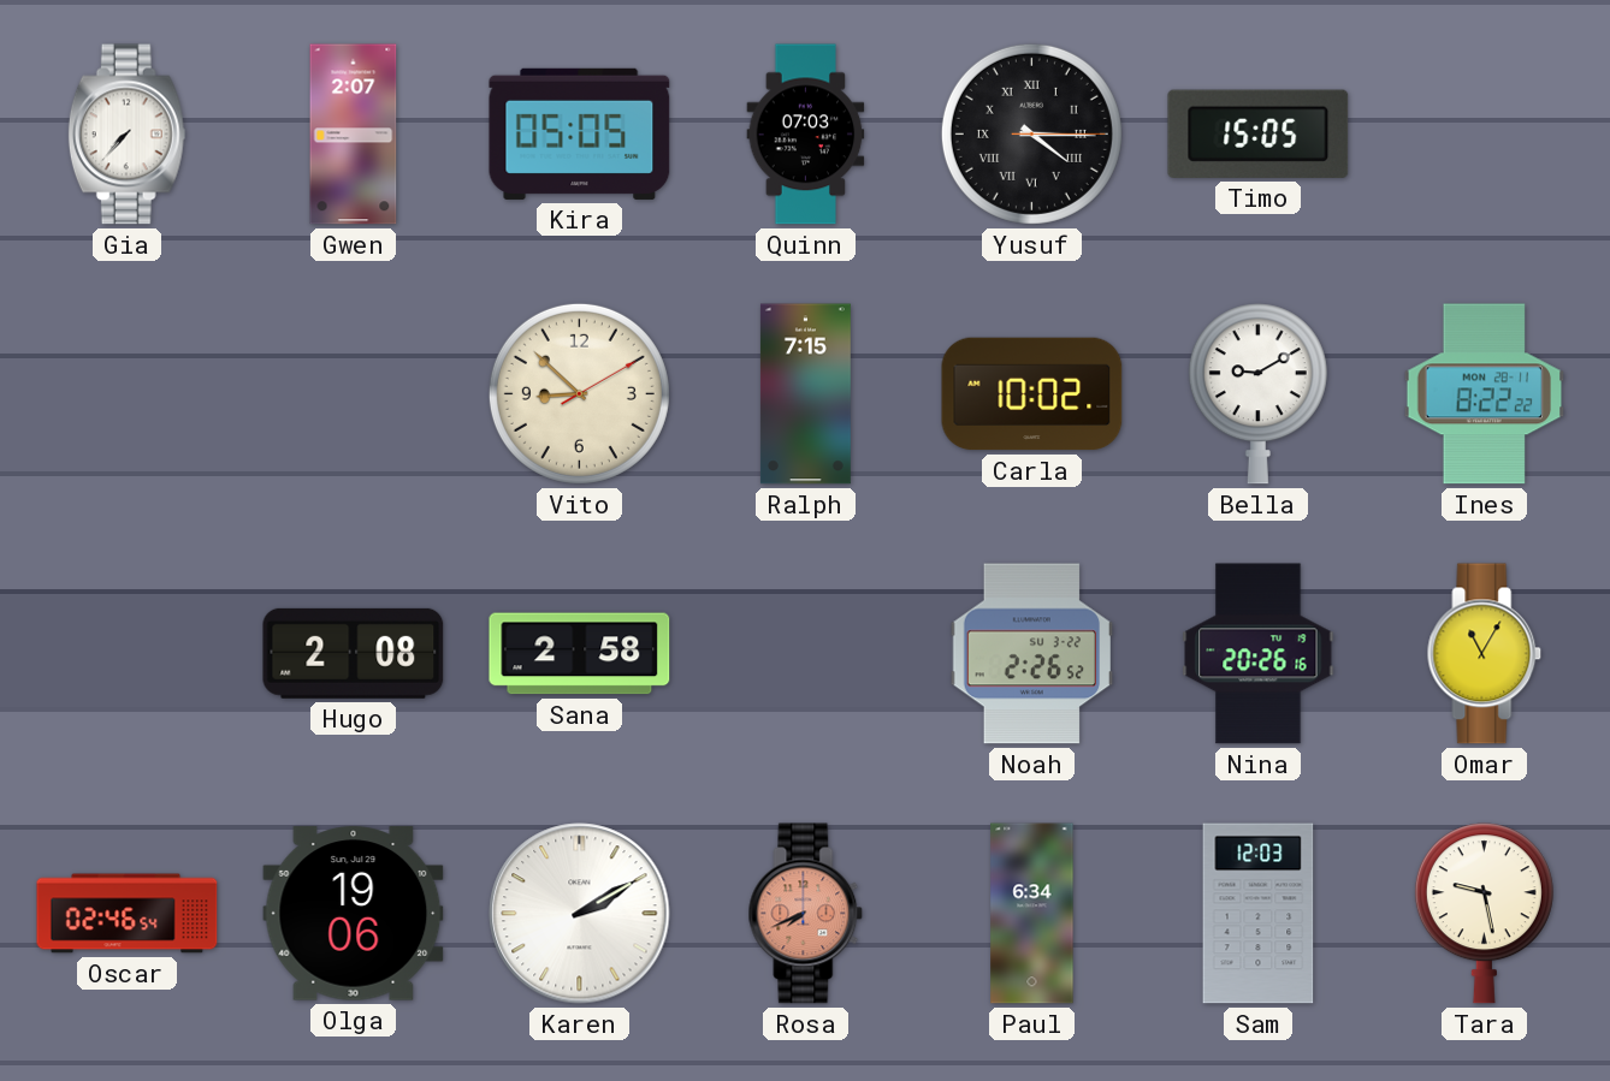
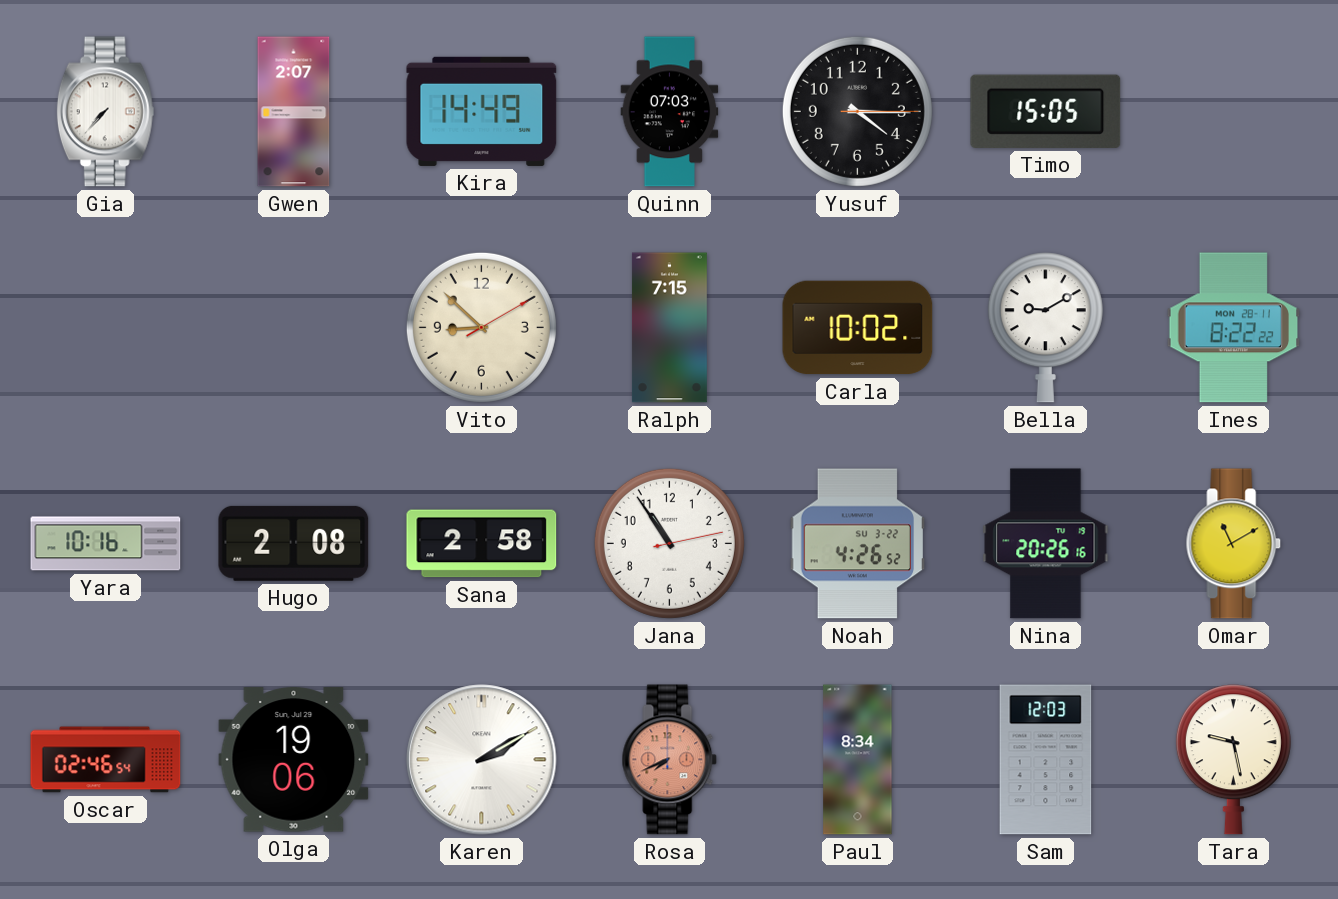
Kira: 05:05 -> 14:49
Yusuf numerals: Roman -> Arabic
Yara: none -> 10:16
Jana: none -> 10:54
Noah: 2:26 -> 4:26
Omar: 11:05 -> 11:10
Paul: 6:34 -> 8:34
